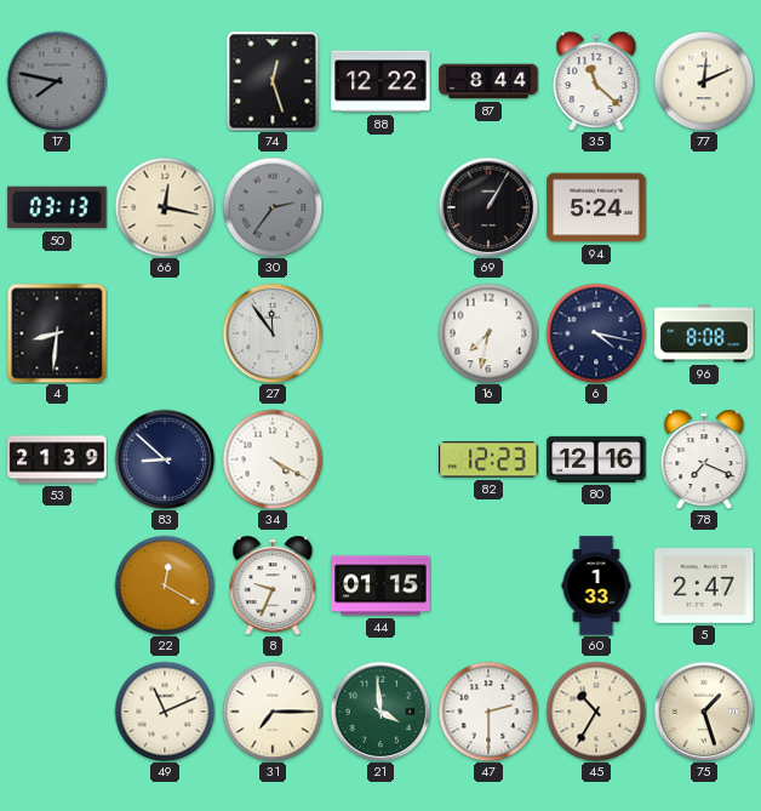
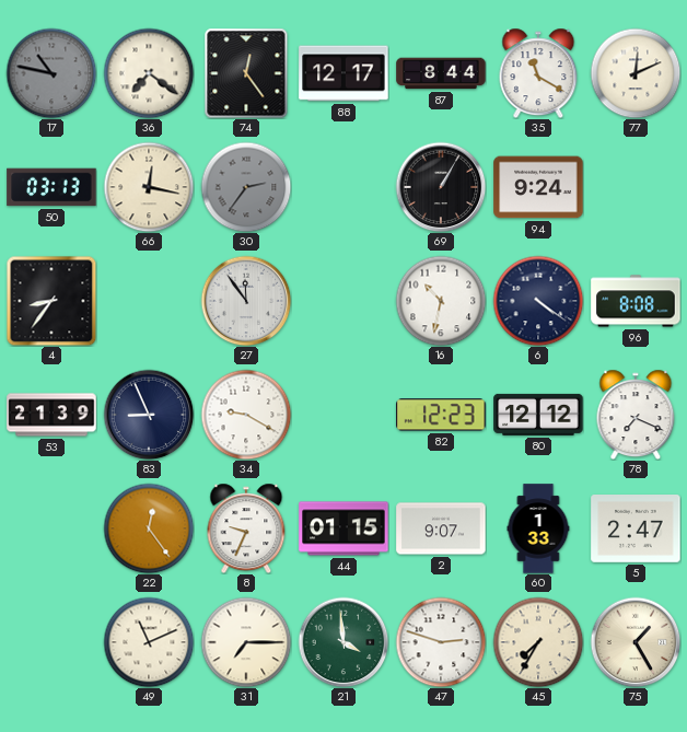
17: 7:47 -> 10:47
36: none -> 7:21
74: 12:27 -> 12:24
88: 12:22 -> 12:17
35: 11:22 -> 11:20
94: 5:24 -> 9:24
4: 8:31 -> 8:36
16: 7:32 -> 10:32
6: 4:17 -> 4:21
83: 8:52 -> 8:56
34: 4:20 -> 9:20
80: 12:16 -> 12:12
22: 12:20 -> 12:24
2: none -> 9:07
47: 2:30 -> 2:48
45: 10:35 -> 7:35
75: 1:27 -> 1:25
